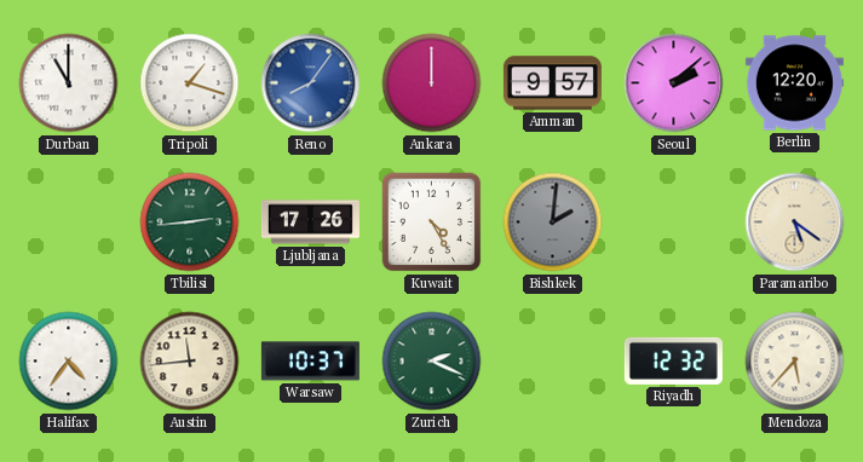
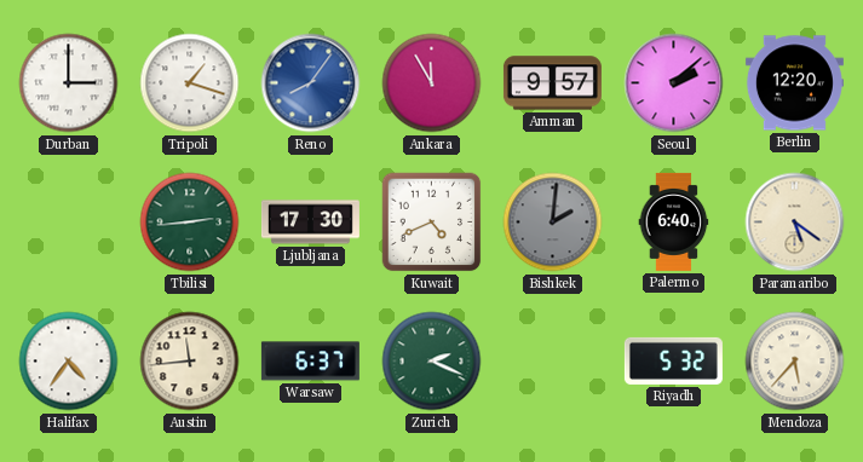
Durban: 11:00 -> 3:00
Ankara: 12:00 -> 11:55
Ljubljana: 17:26 -> 17:30
Kuwait: 4:25 -> 4:41
Palermo: none -> 6:40
Warsaw: 10:37 -> 6:37
Riyadh: 12:32 -> 5:32
